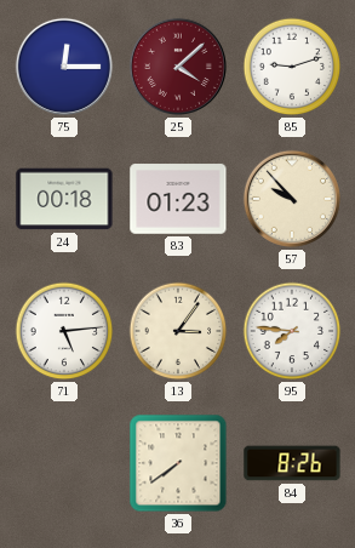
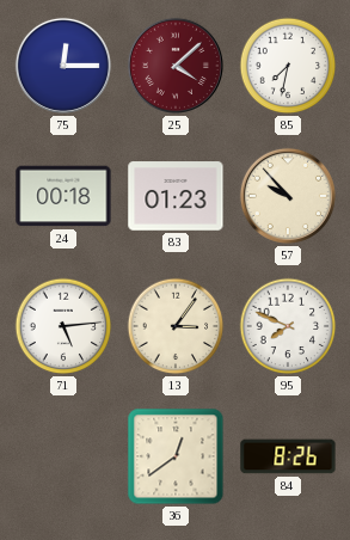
85: 9:12 -> 7:32
95: 7:46 -> 7:49
36: 7:39 -> 12:39
